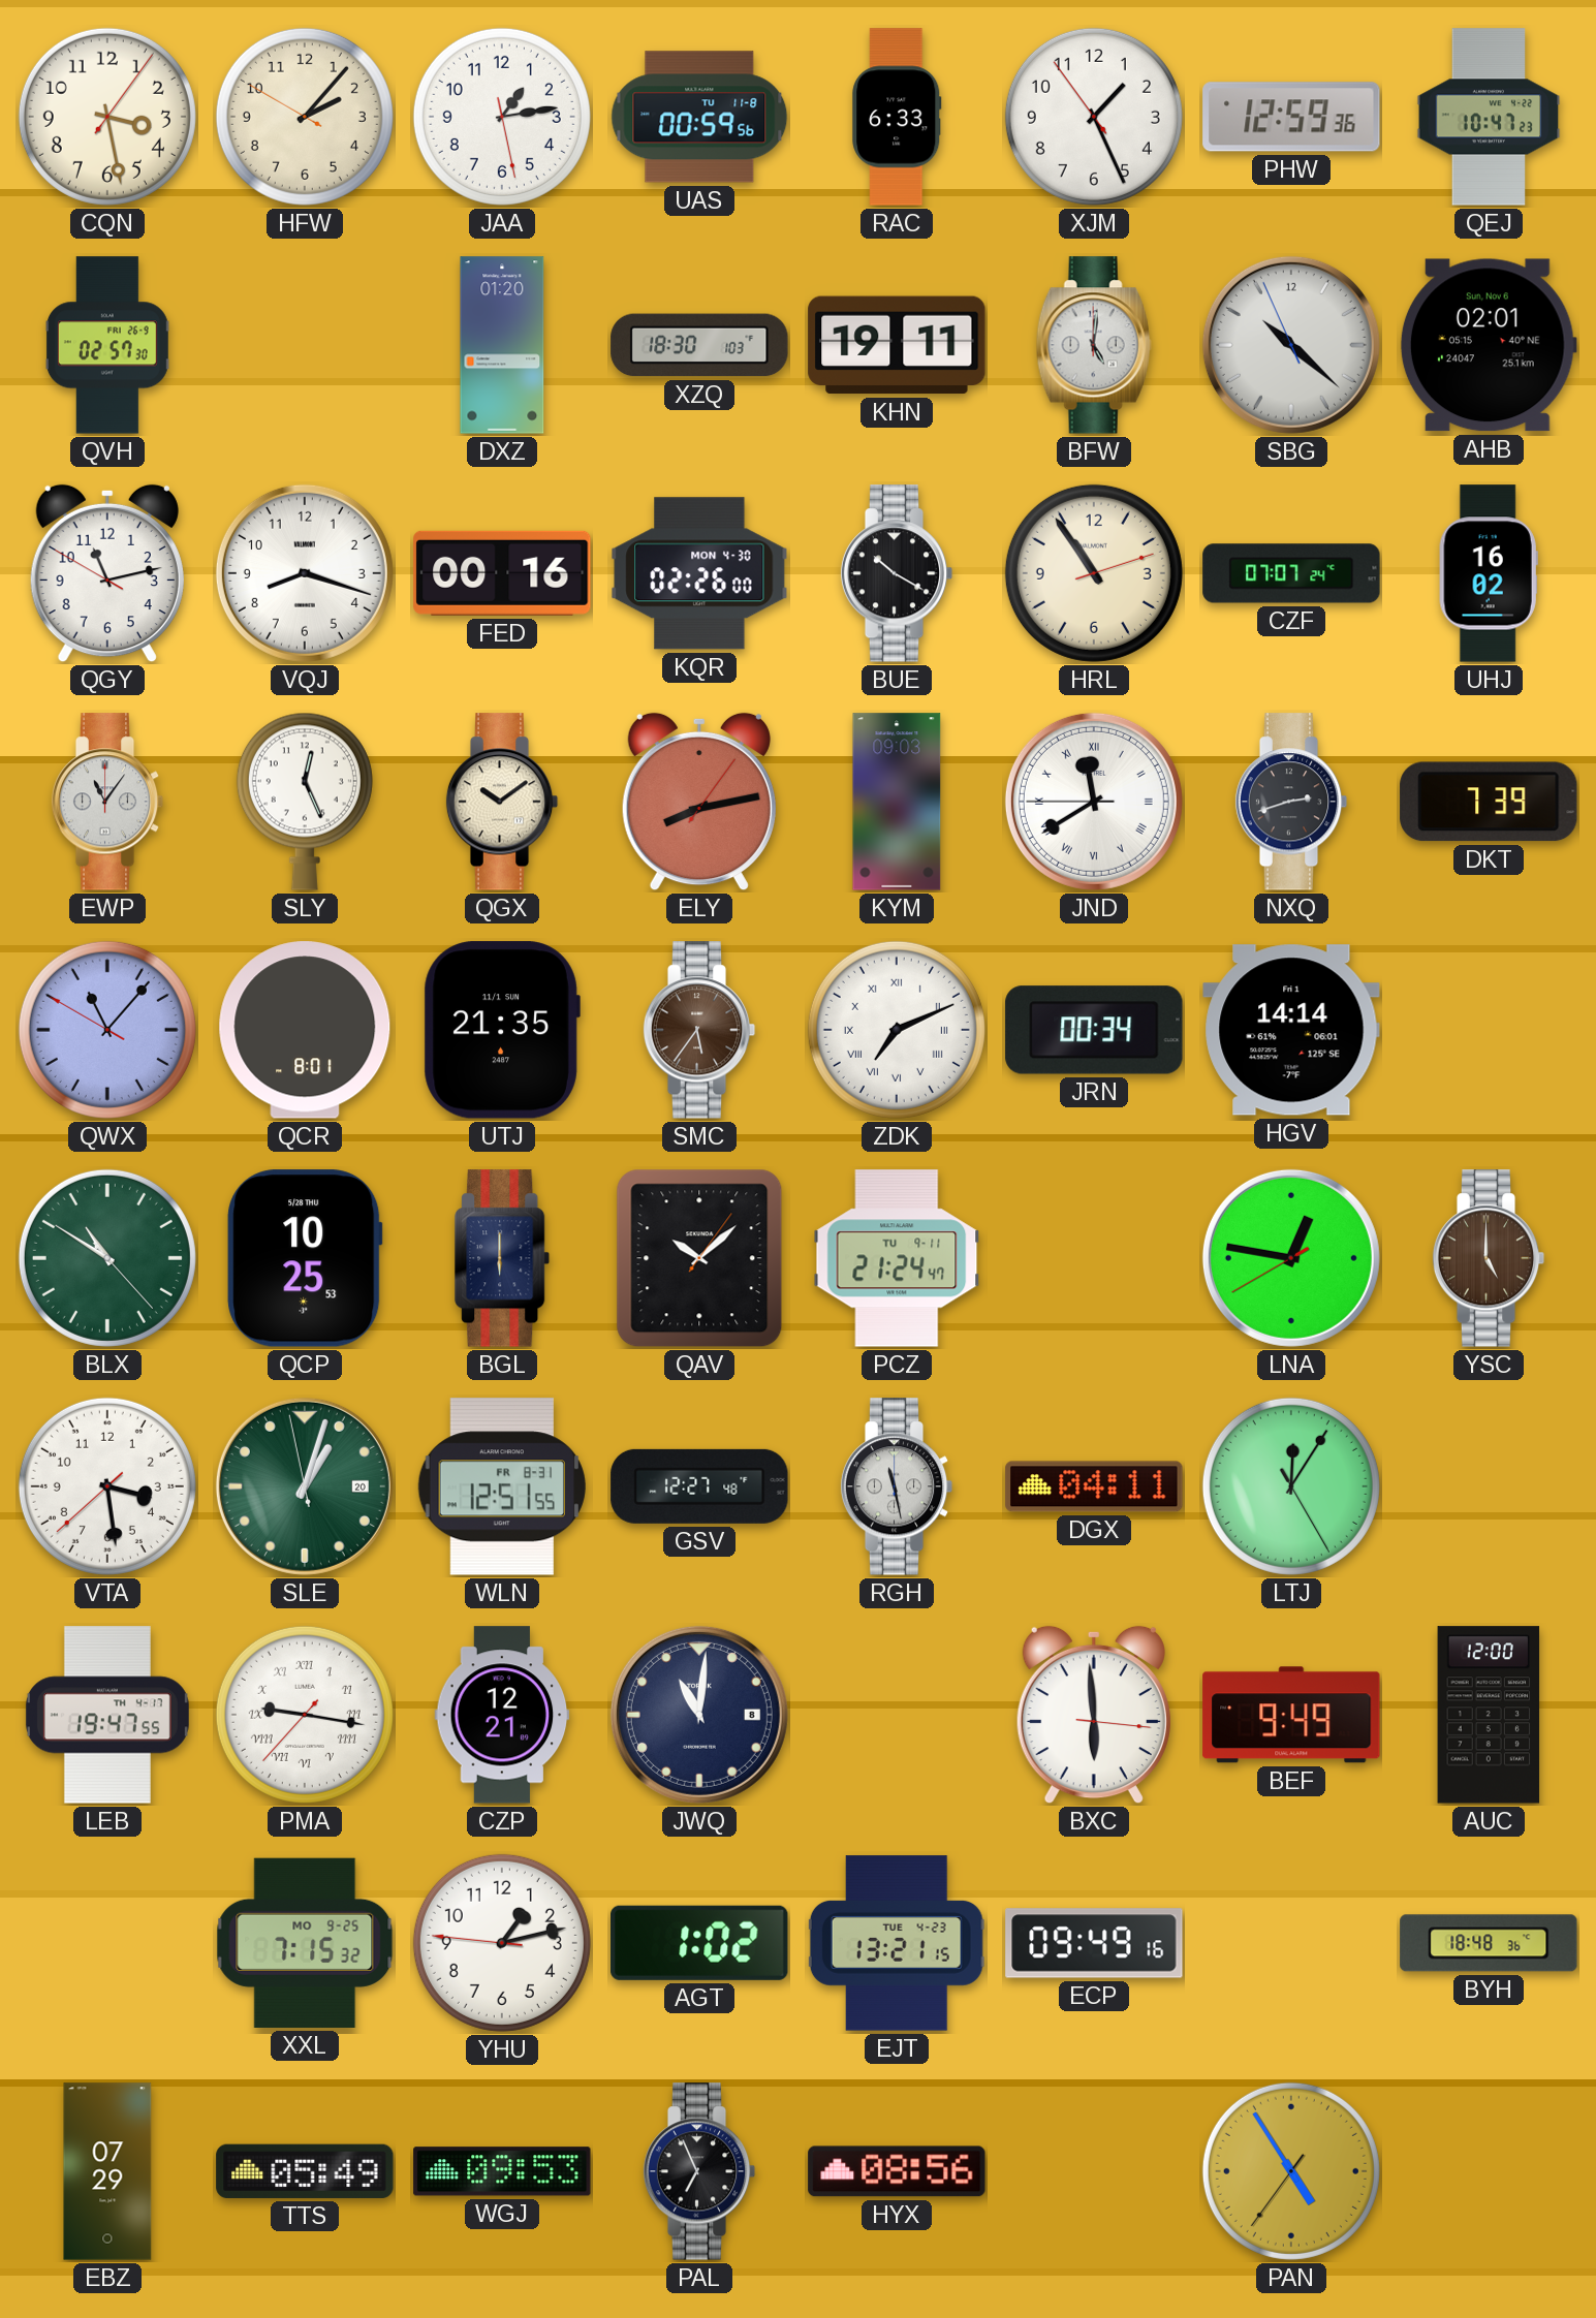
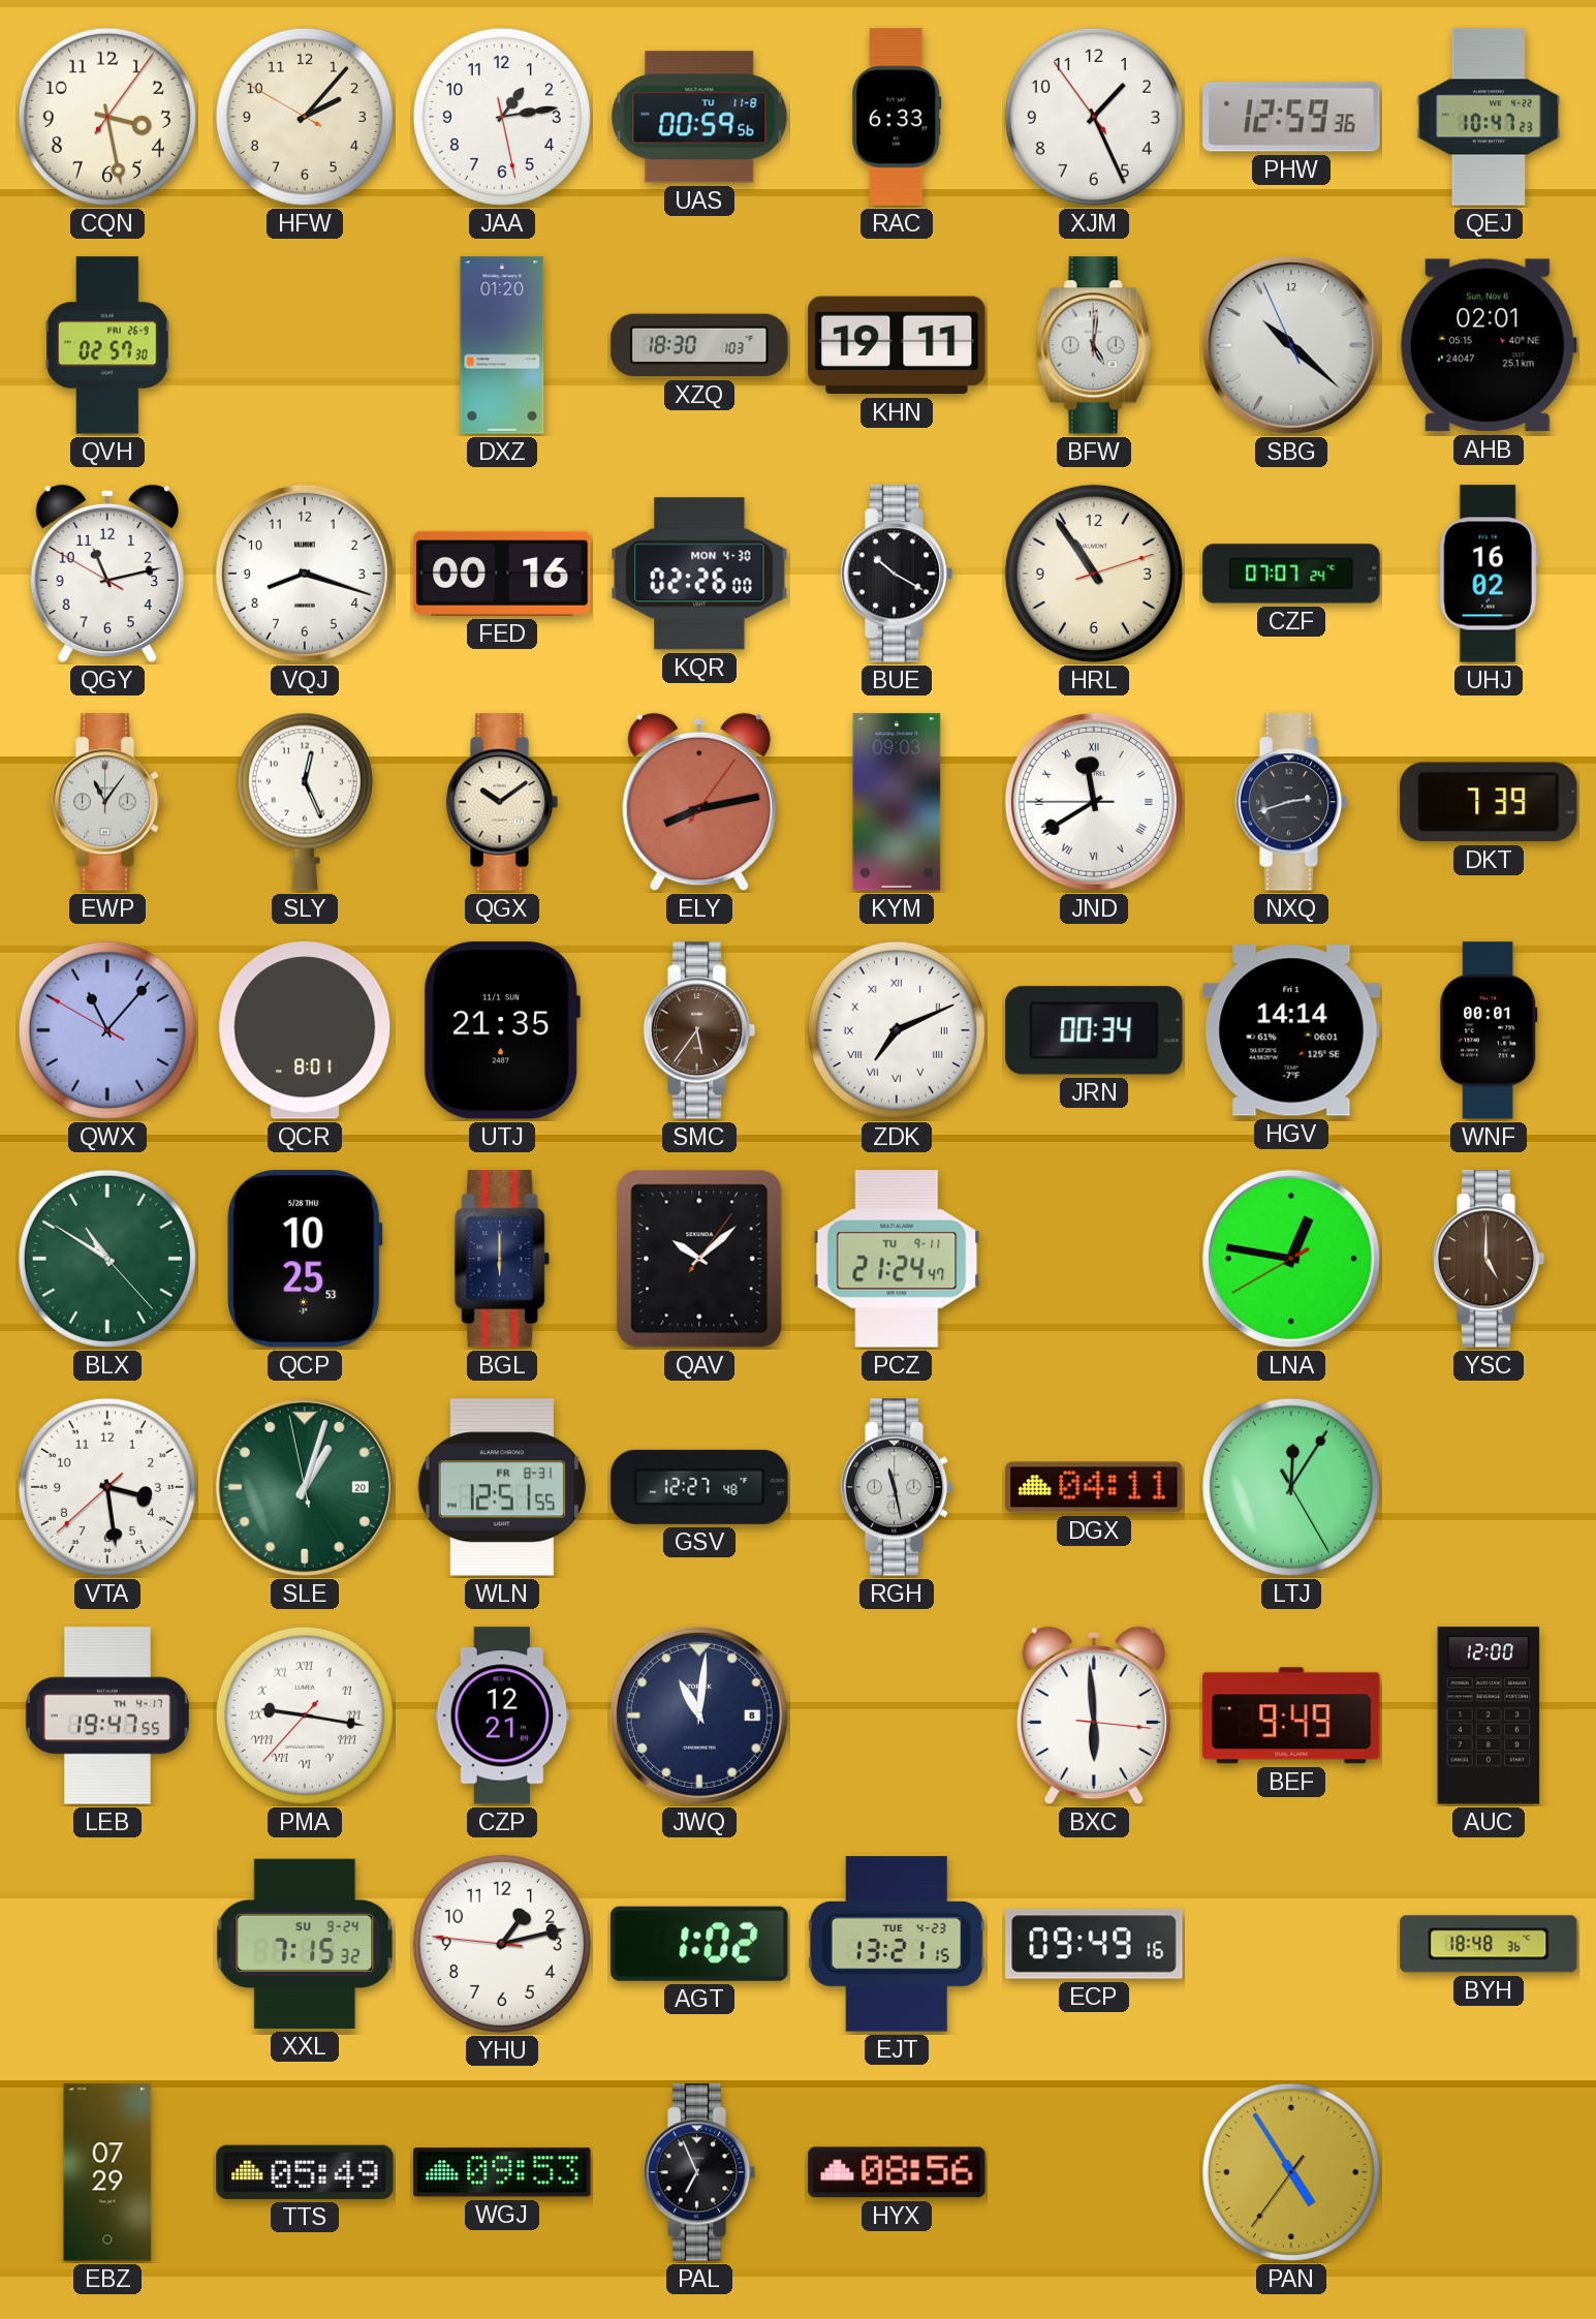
WNF: none -> 00:01
XXL date: MO 9-25 -> SU 9-24
